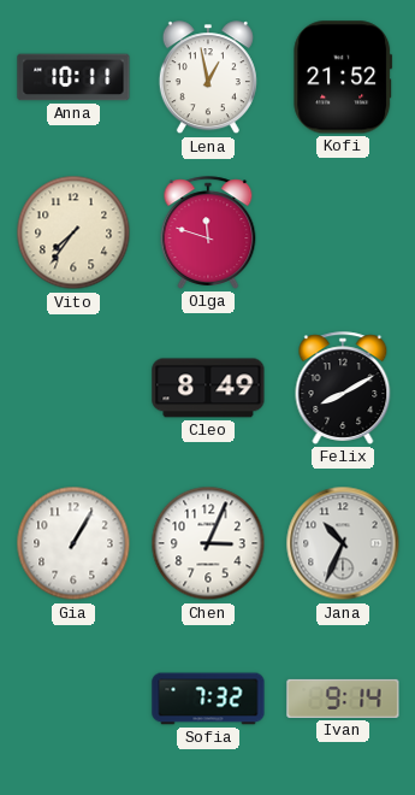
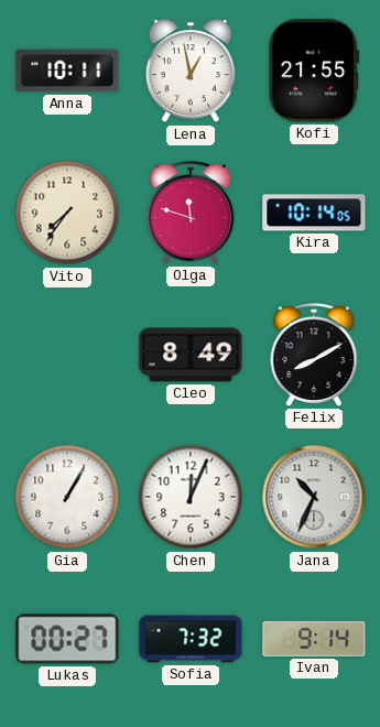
Kofi: 21:52 -> 21:55
Kira: none -> 10:14
Chen: 3:04 -> 12:04
Lukas: none -> 00:27
